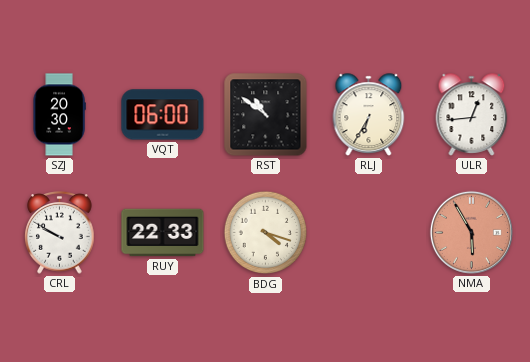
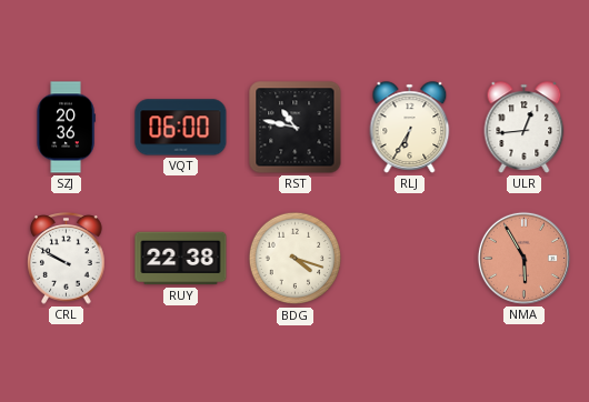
SZJ: 20:30 -> 20:36
RST: 10:51 -> 10:47
RUY: 22:33 -> 22:38
